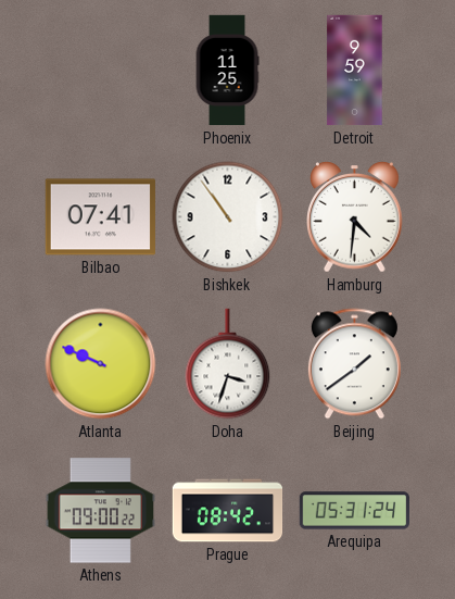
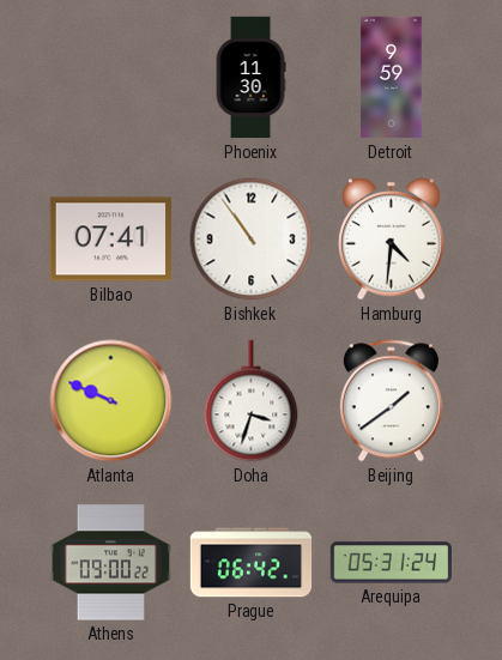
Phoenix: 11:25 -> 11:30
Prague: 08:42 -> 06:42
